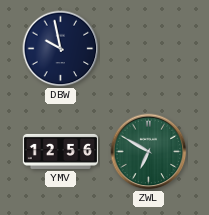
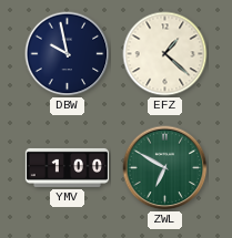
EFZ: none -> 1:22
YMV: 12:56 -> 1:00
